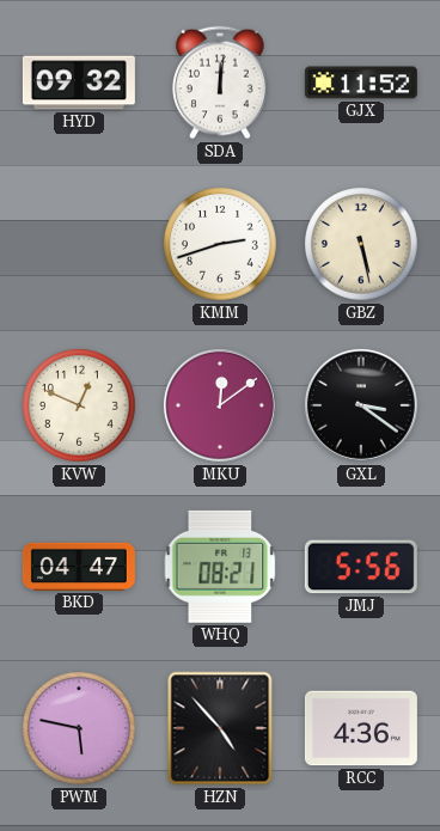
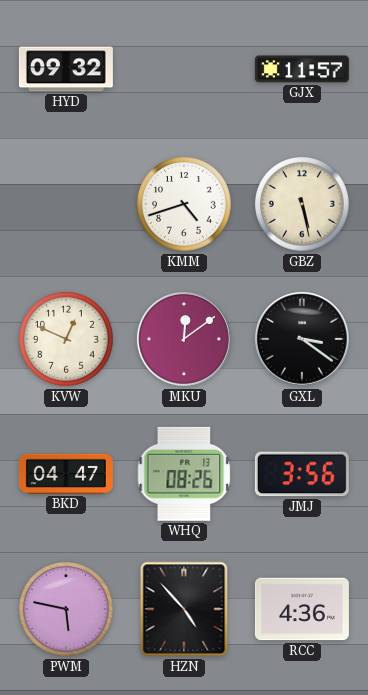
SDA: 12:01 -> none
GJX: 11:52 -> 11:57
KMM: 2:42 -> 4:42
WHQ: 08:21 -> 08:26
JMJ: 5:56 -> 3:56
